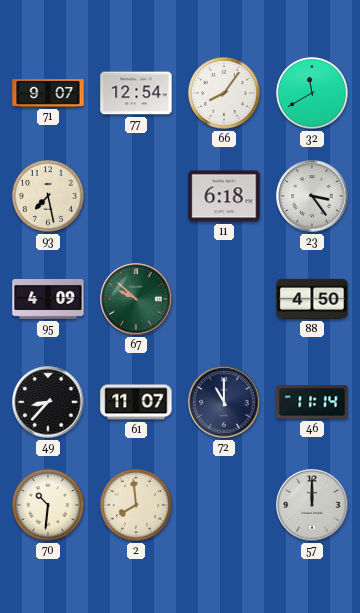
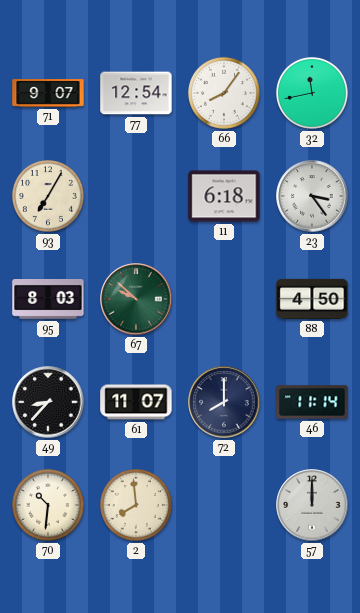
32: 11:40 -> 11:43
93: 7:28 -> 7:05
95: 4:09 -> 8:03
72: 11:00 -> 8:00
